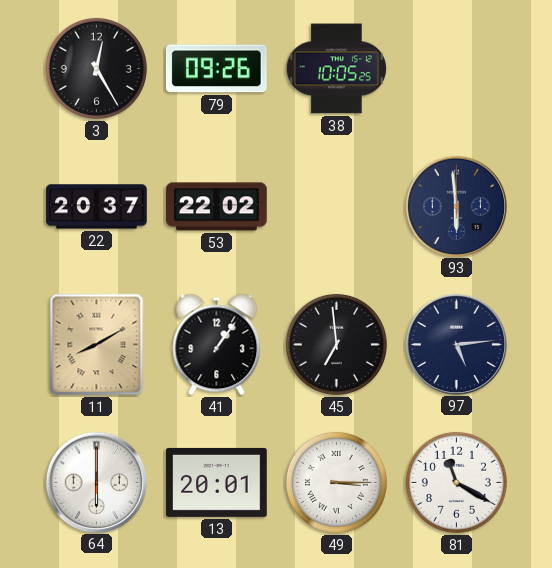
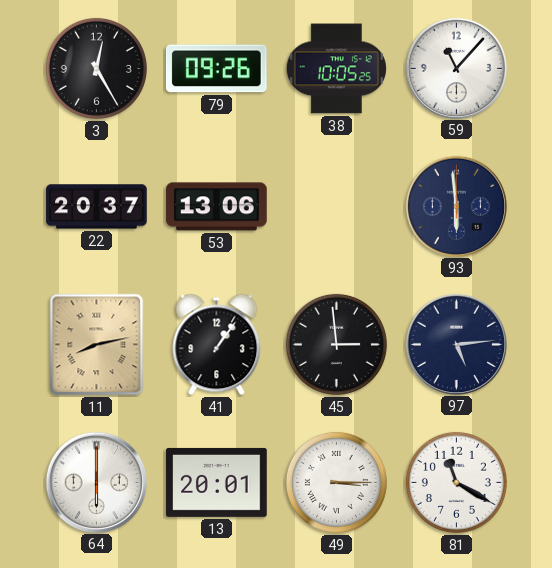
59: none -> 11:07
53: 22:02 -> 13:06
11: 8:10 -> 8:13
45: 6:59 -> 2:59
